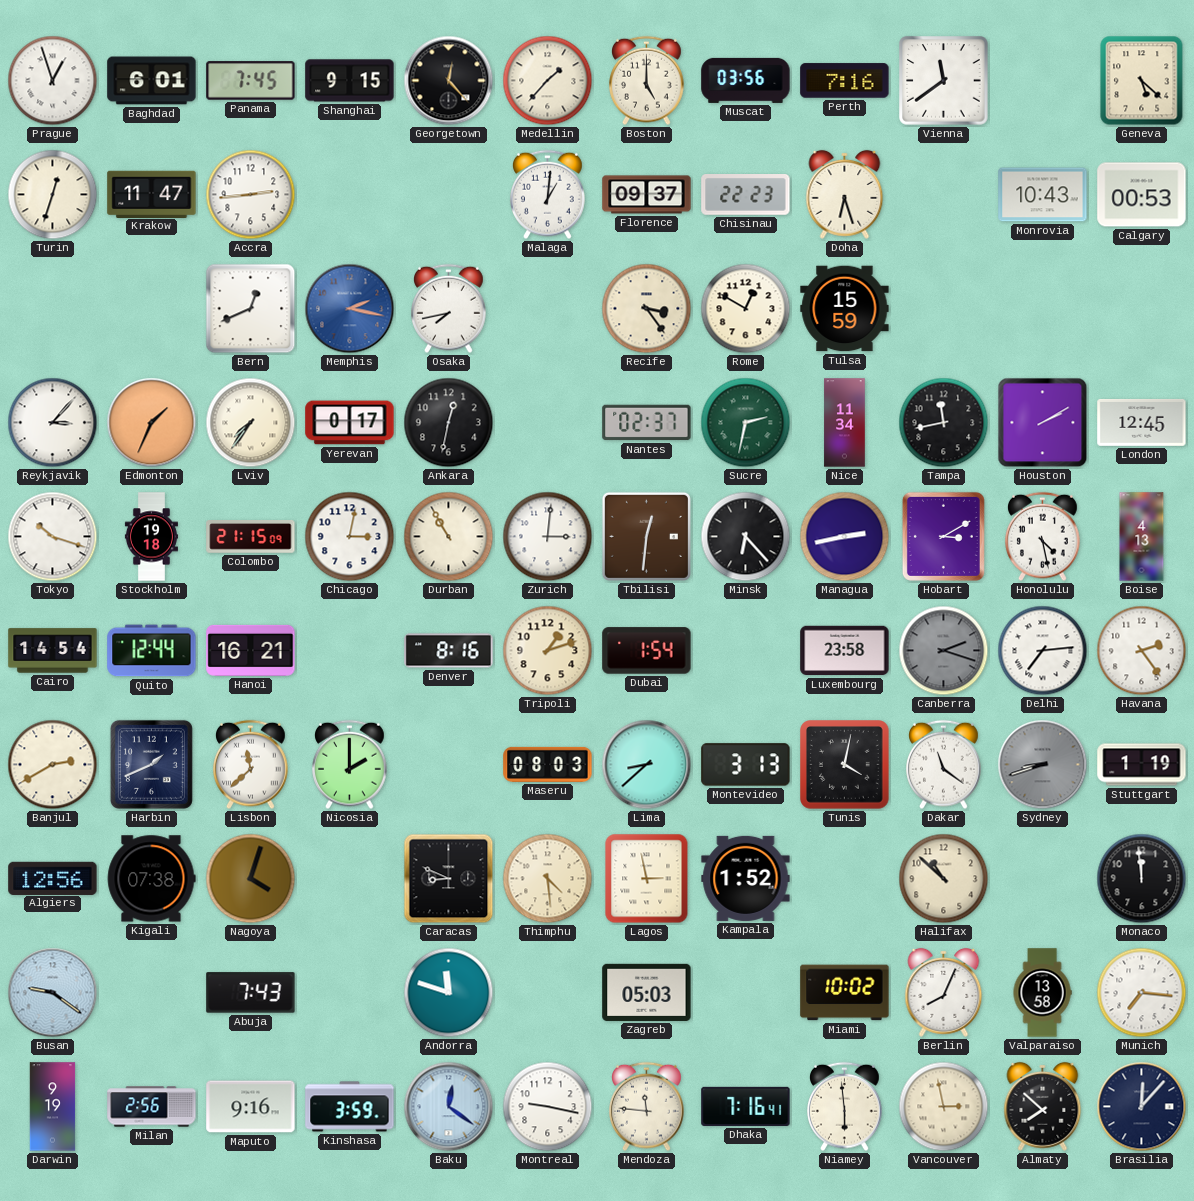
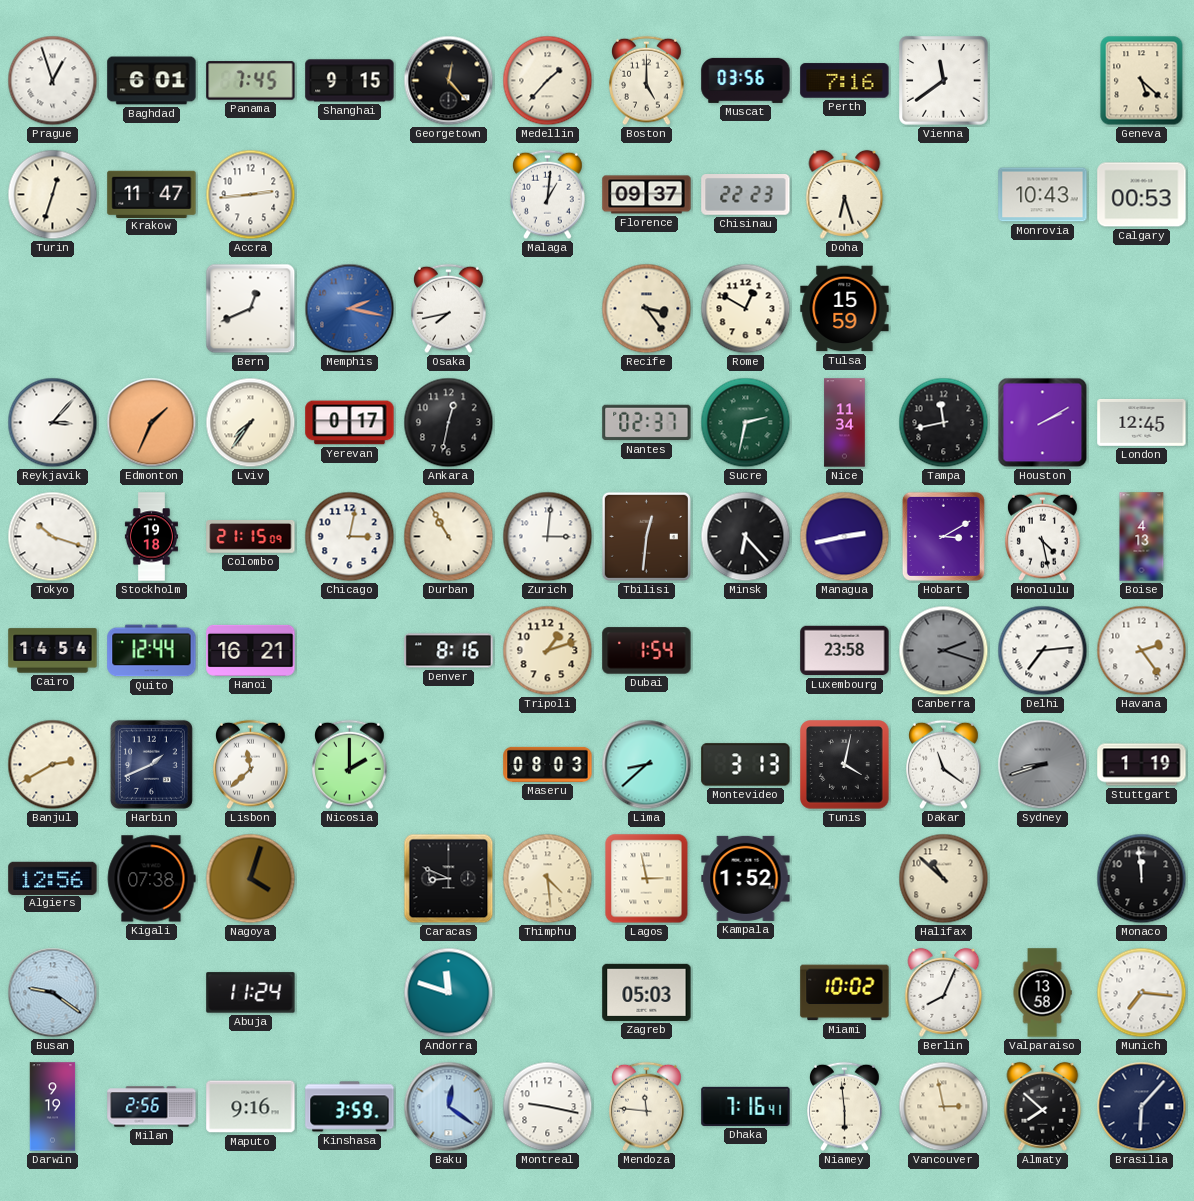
Abuja: 7:43 -> 11:24
Brasilia: 12:07 -> 6:07
